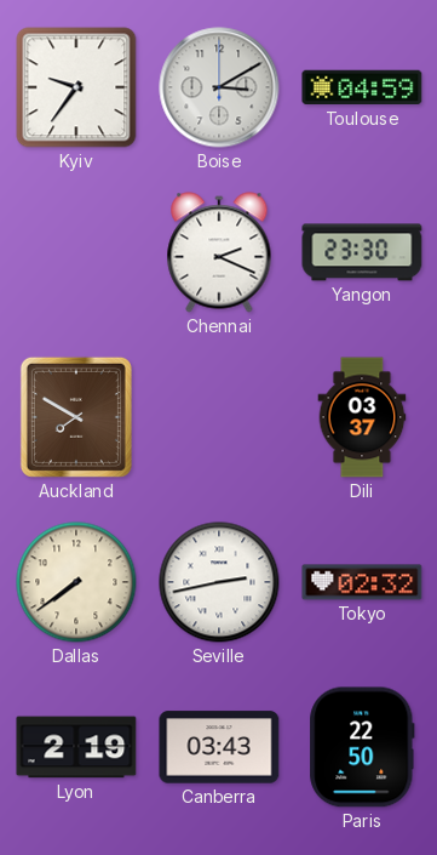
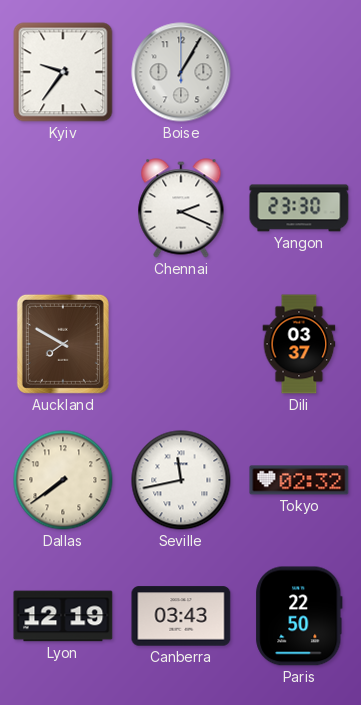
Boise: 3:10 -> 1:05
Toulouse: 04:59 -> none
Seville: 2:43 -> 11:43
Lyon: 2:19 -> 12:19
